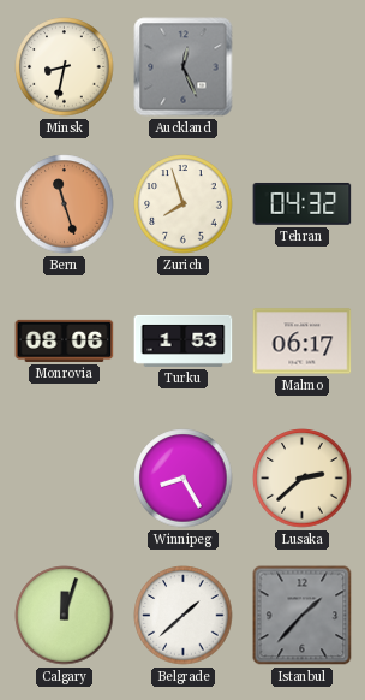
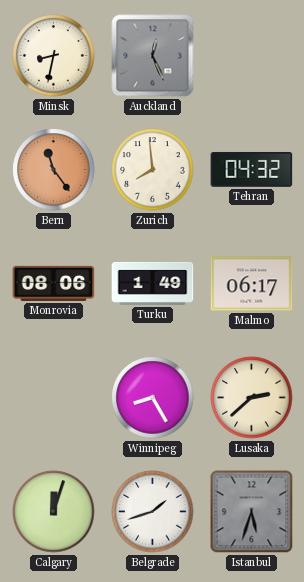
Bern: 11:27 -> 11:24
Zurich: 7:57 -> 7:59
Turku: 1:53 -> 1:49
Belgrade: 1:38 -> 1:42
Istanbul: 1:37 -> 5:33
